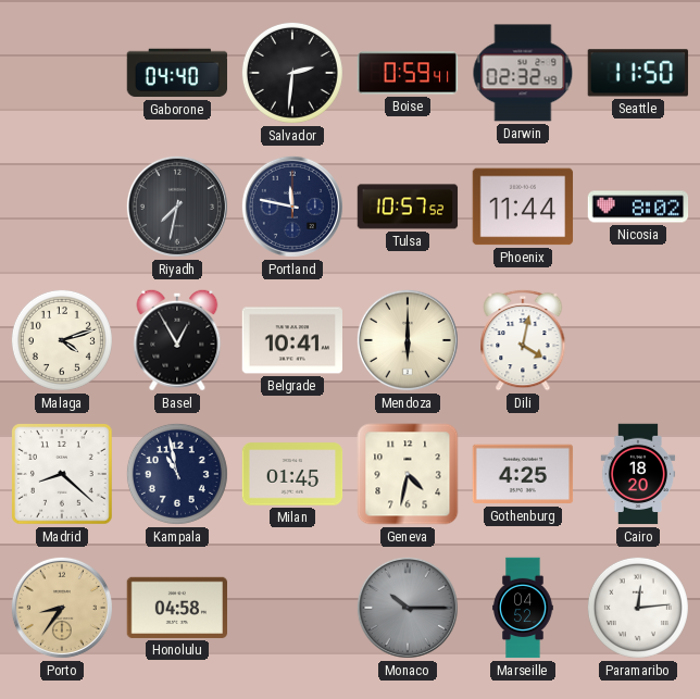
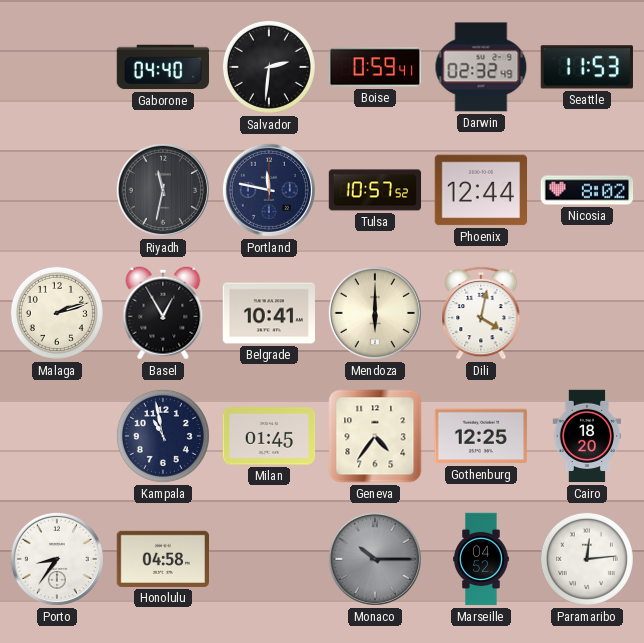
Seattle: 11:50 -> 11:53
Riyadh: 7:32 -> 11:32
Phoenix: 11:44 -> 12:44
Malaga: 4:12 -> 2:12
Madrid: 8:22 -> none
Geneva: 4:32 -> 4:36
Gothenburg: 4:25 -> 12:25
Porto dial: champagne -> white
